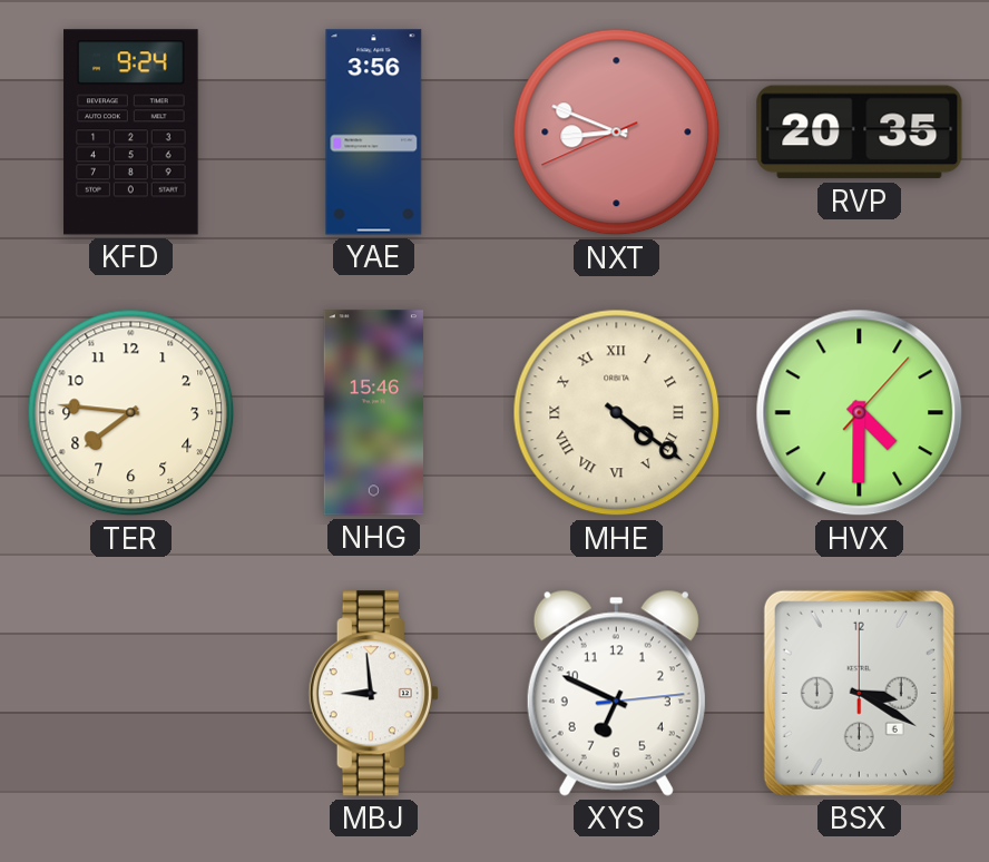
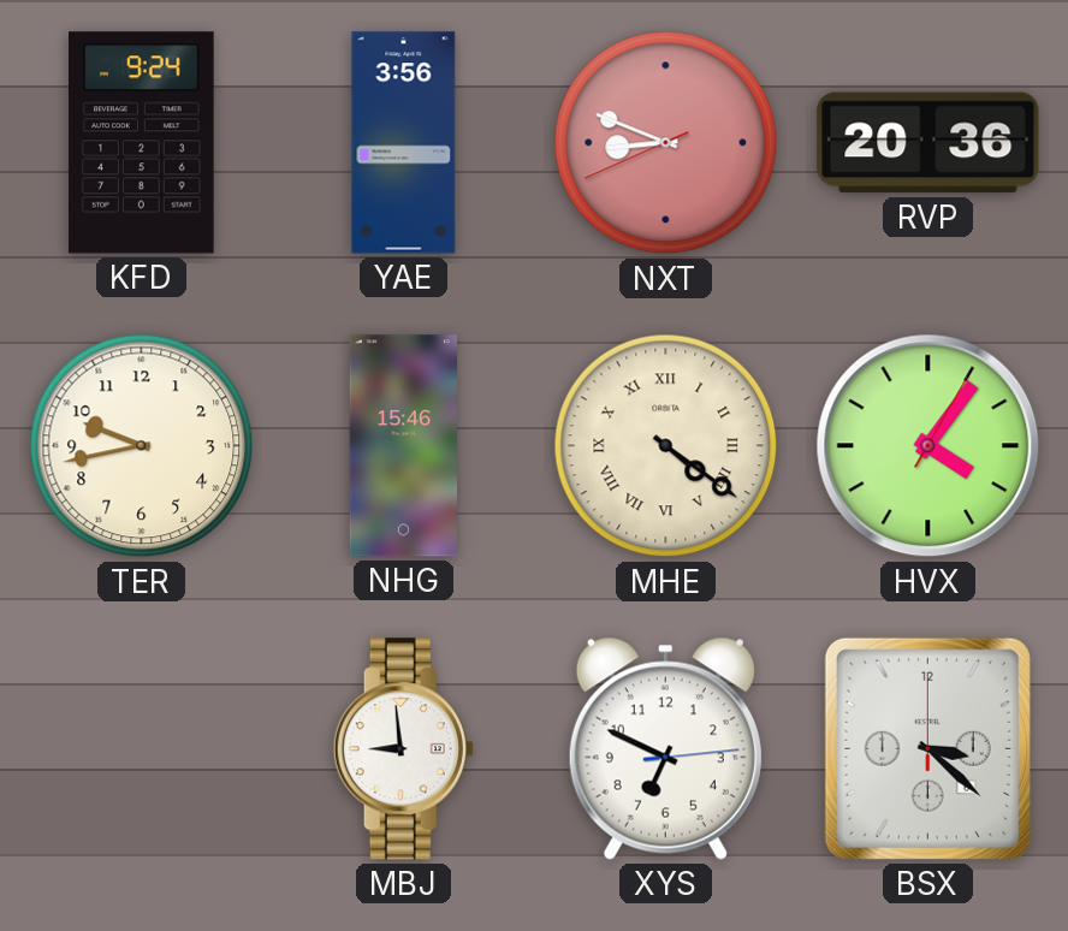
RVP: 20:35 -> 20:36
TER: 7:46 -> 9:43
HVX: 4:30 -> 4:06
BSX: 3:20 -> 3:22
